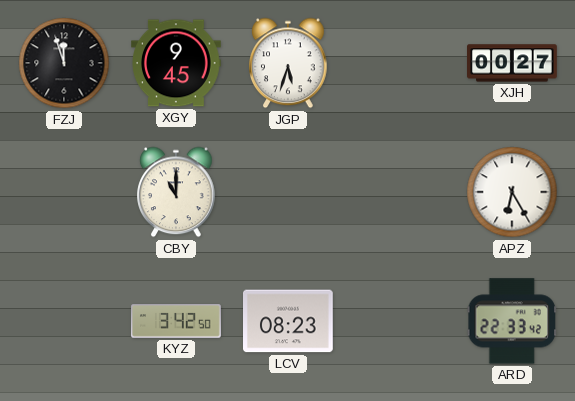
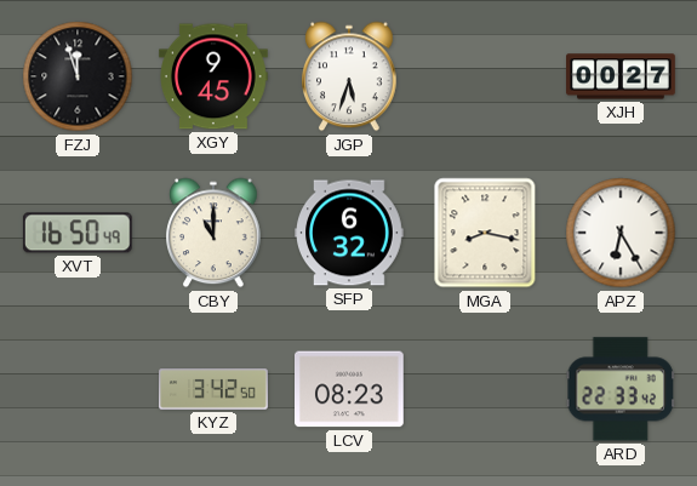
XVT: none -> 16:50
SFP: none -> 6:32
MGA: none -> 8:17
